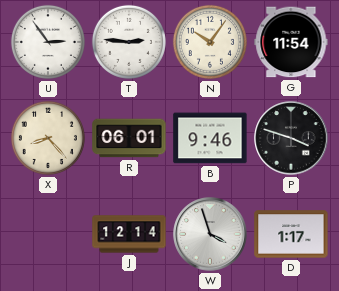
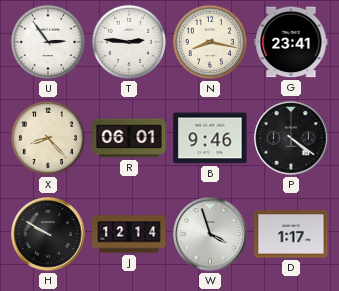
N: 10:06 -> 8:17
G: 11:54 -> 23:41
P: 3:48 -> 4:21
H: none -> 9:50
